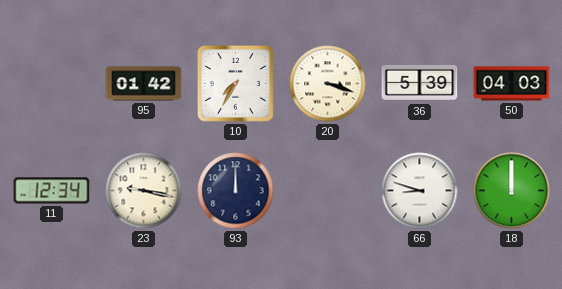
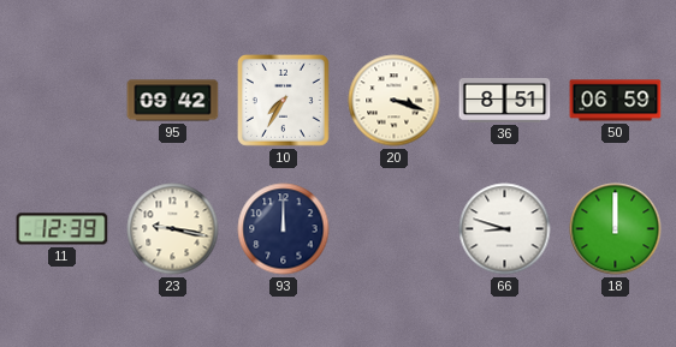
95: 01:42 -> 09:42
36: 5:39 -> 8:51
50: 04:03 -> 06:59
11: 12:34 -> 12:39
